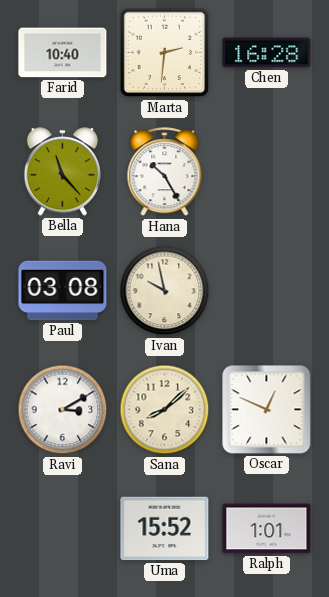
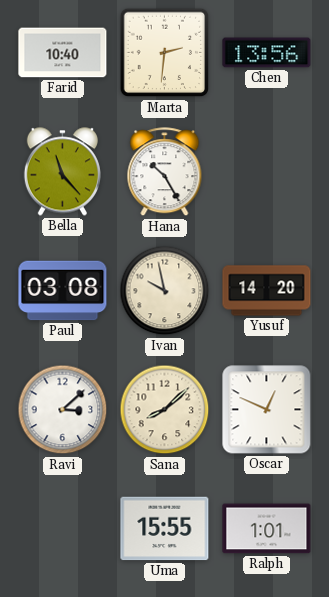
Chen: 16:28 -> 13:56
Yusuf: none -> 14:20
Ravi: 3:10 -> 3:08
Uma: 15:52 -> 15:55
